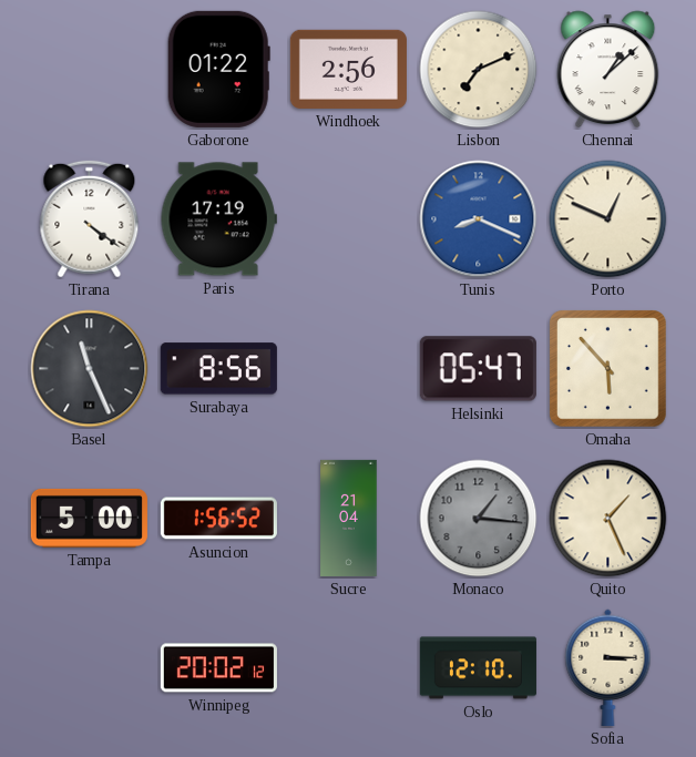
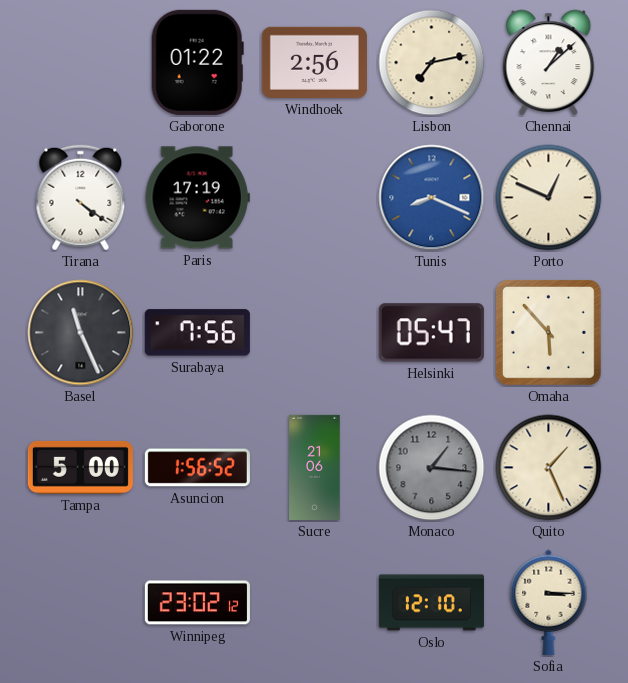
Lisbon: 7:11 -> 7:13
Surabaya: 8:56 -> 7:56
Sucre: 21:04 -> 21:06
Winnipeg: 20:02 -> 23:02
